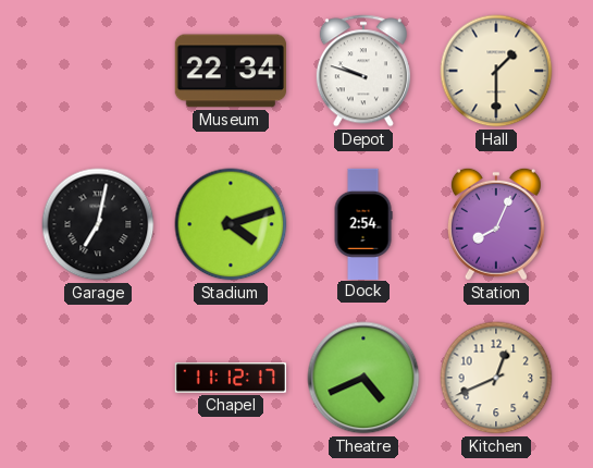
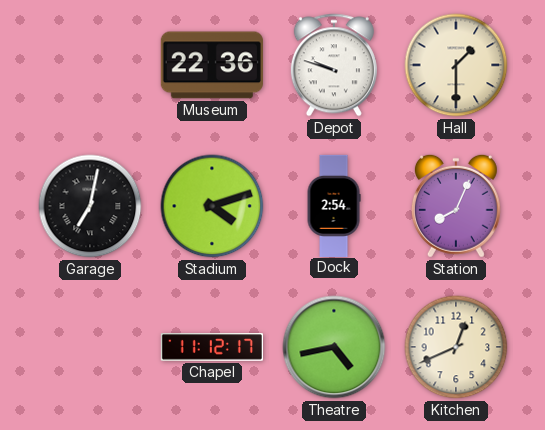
Museum: 22:34 -> 22:36
Theatre: 4:41 -> 4:43
